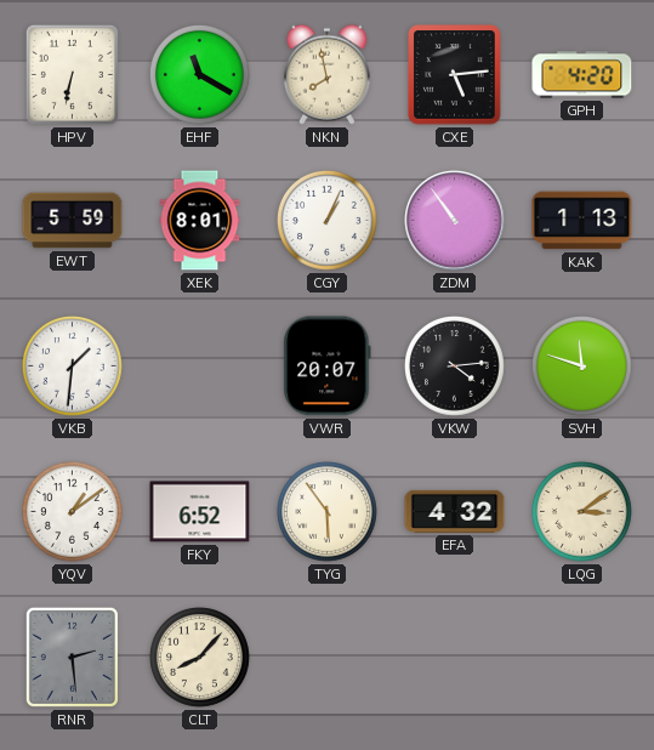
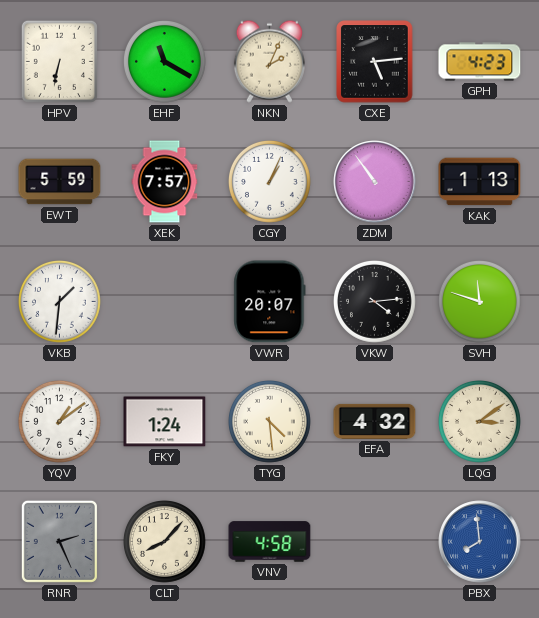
NKN: 7:58 -> 2:04
GPH: 4:20 -> 4:23
XEK: 8:01 -> 7:57
FKY: 6:52 -> 1:24
TYG: 5:54 -> 4:29
RNR: 2:29 -> 2:26
VNV: none -> 4:58
PBX: none -> 7:59
